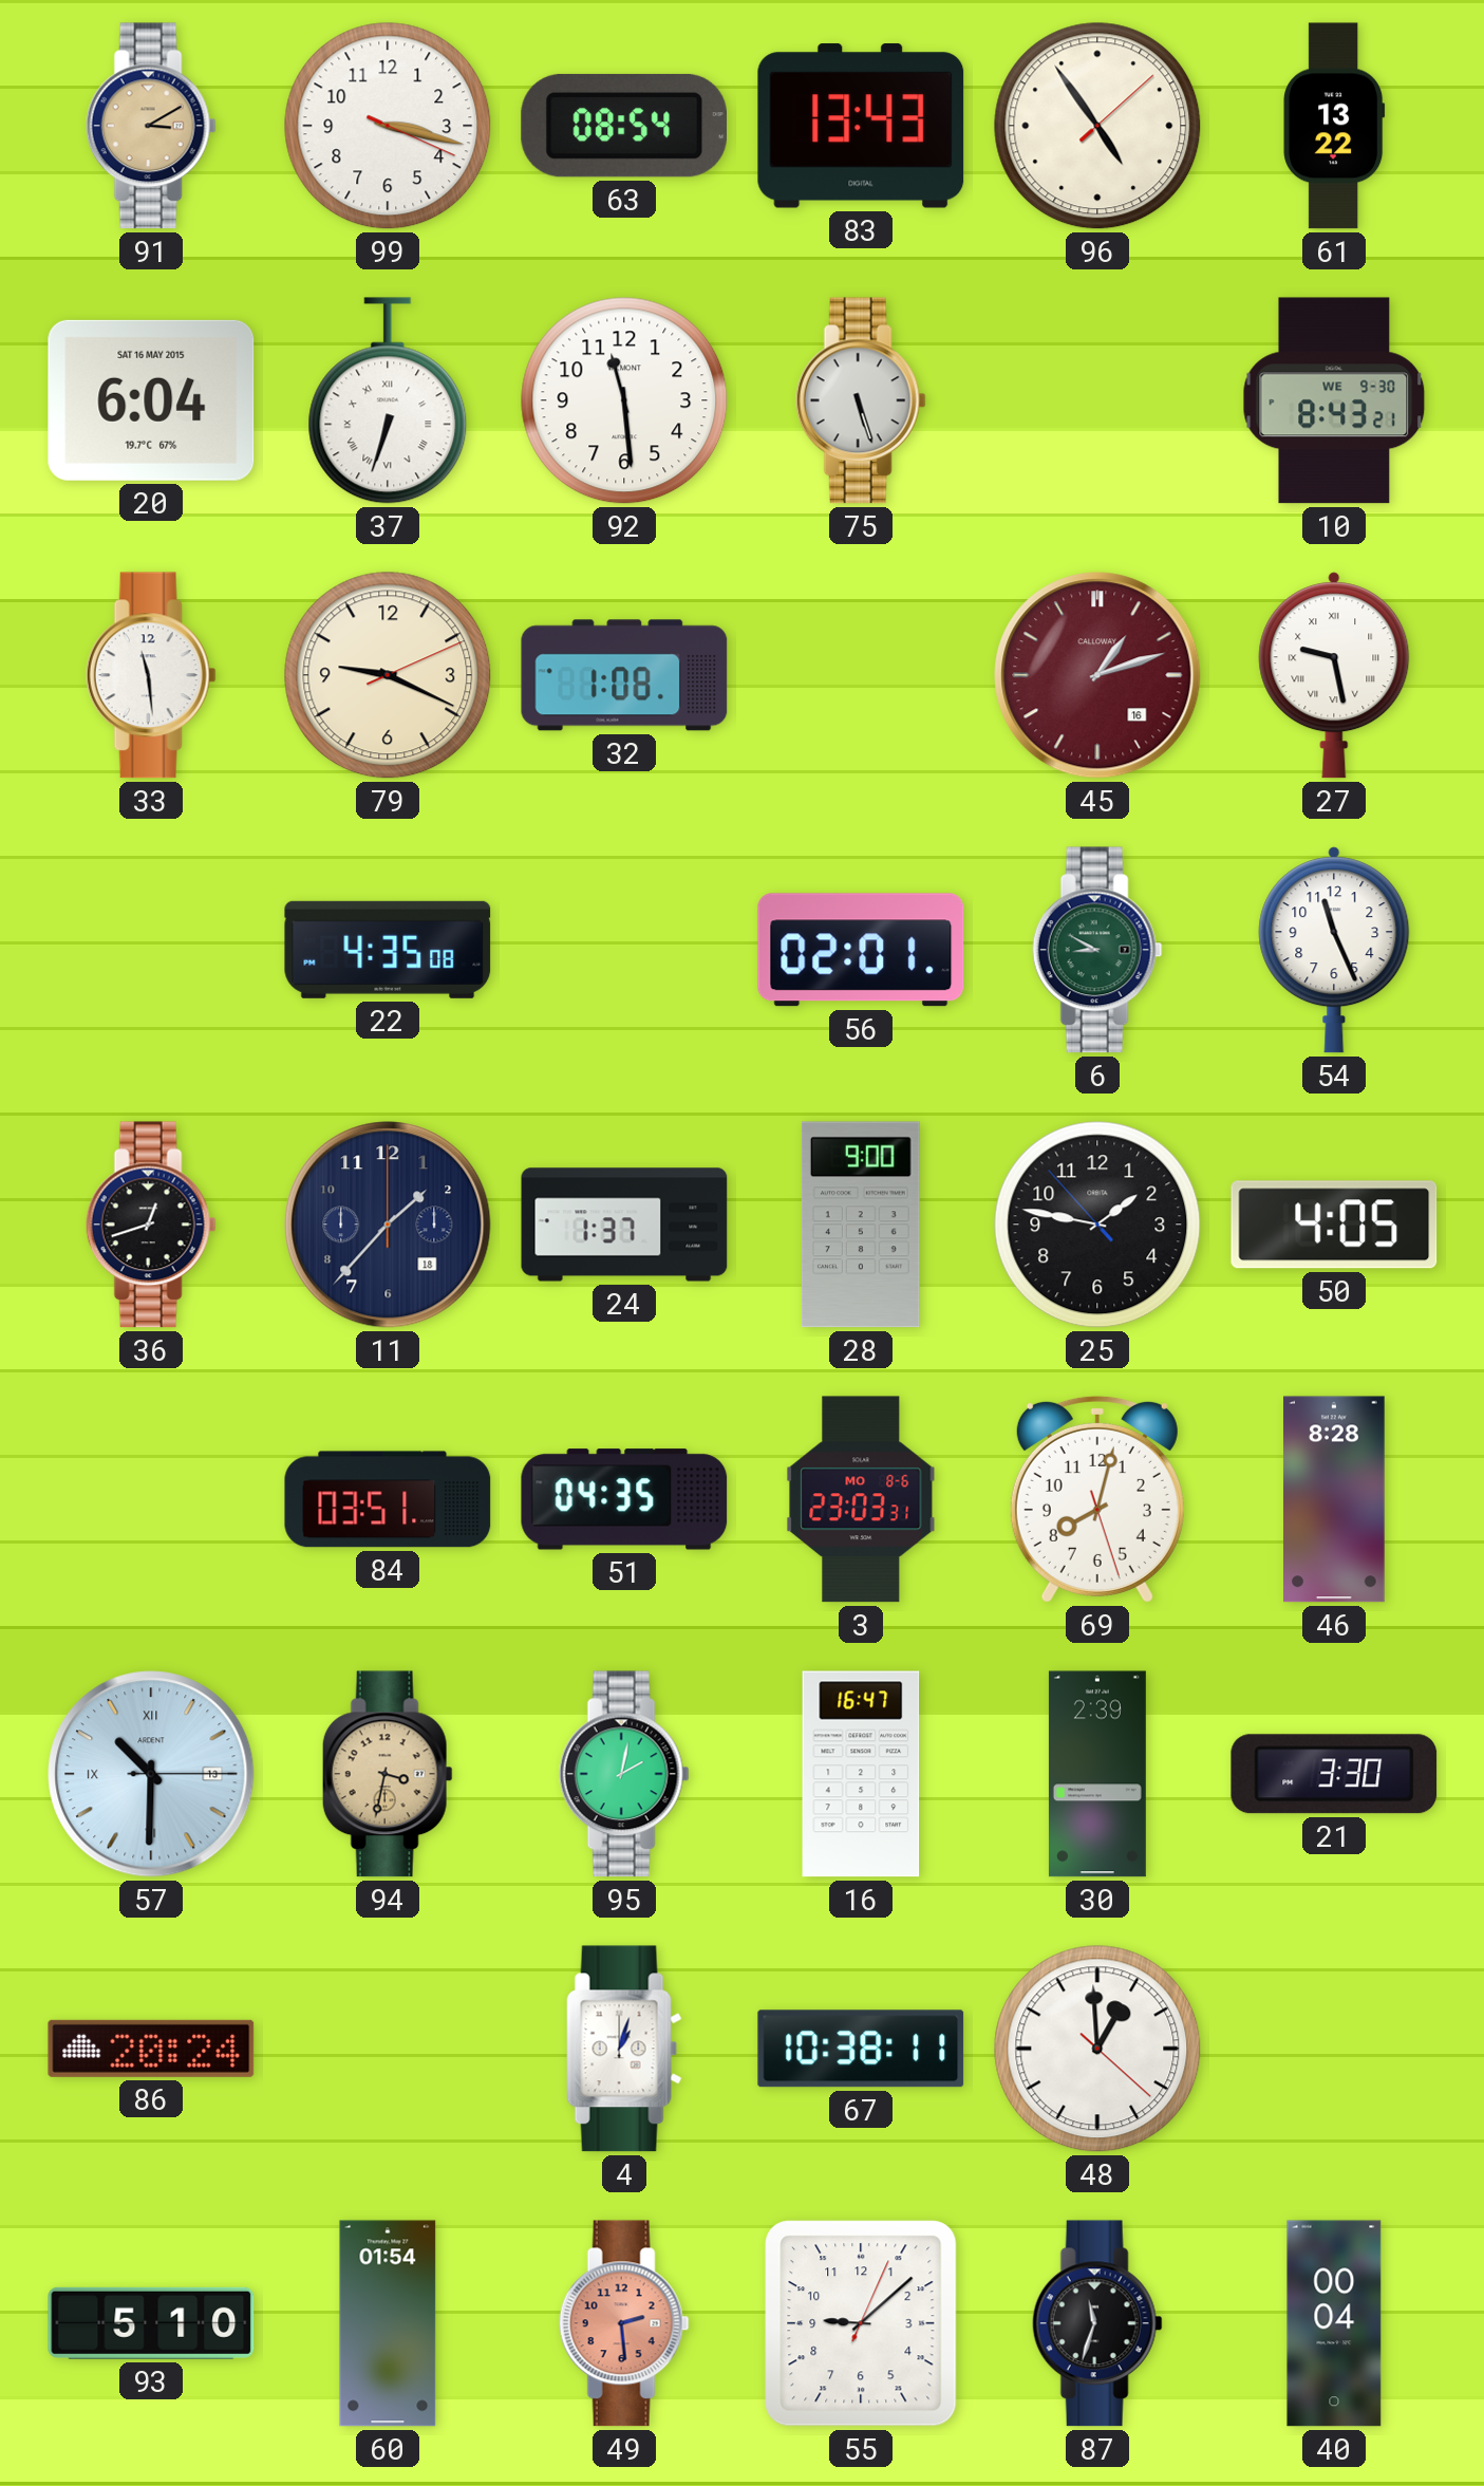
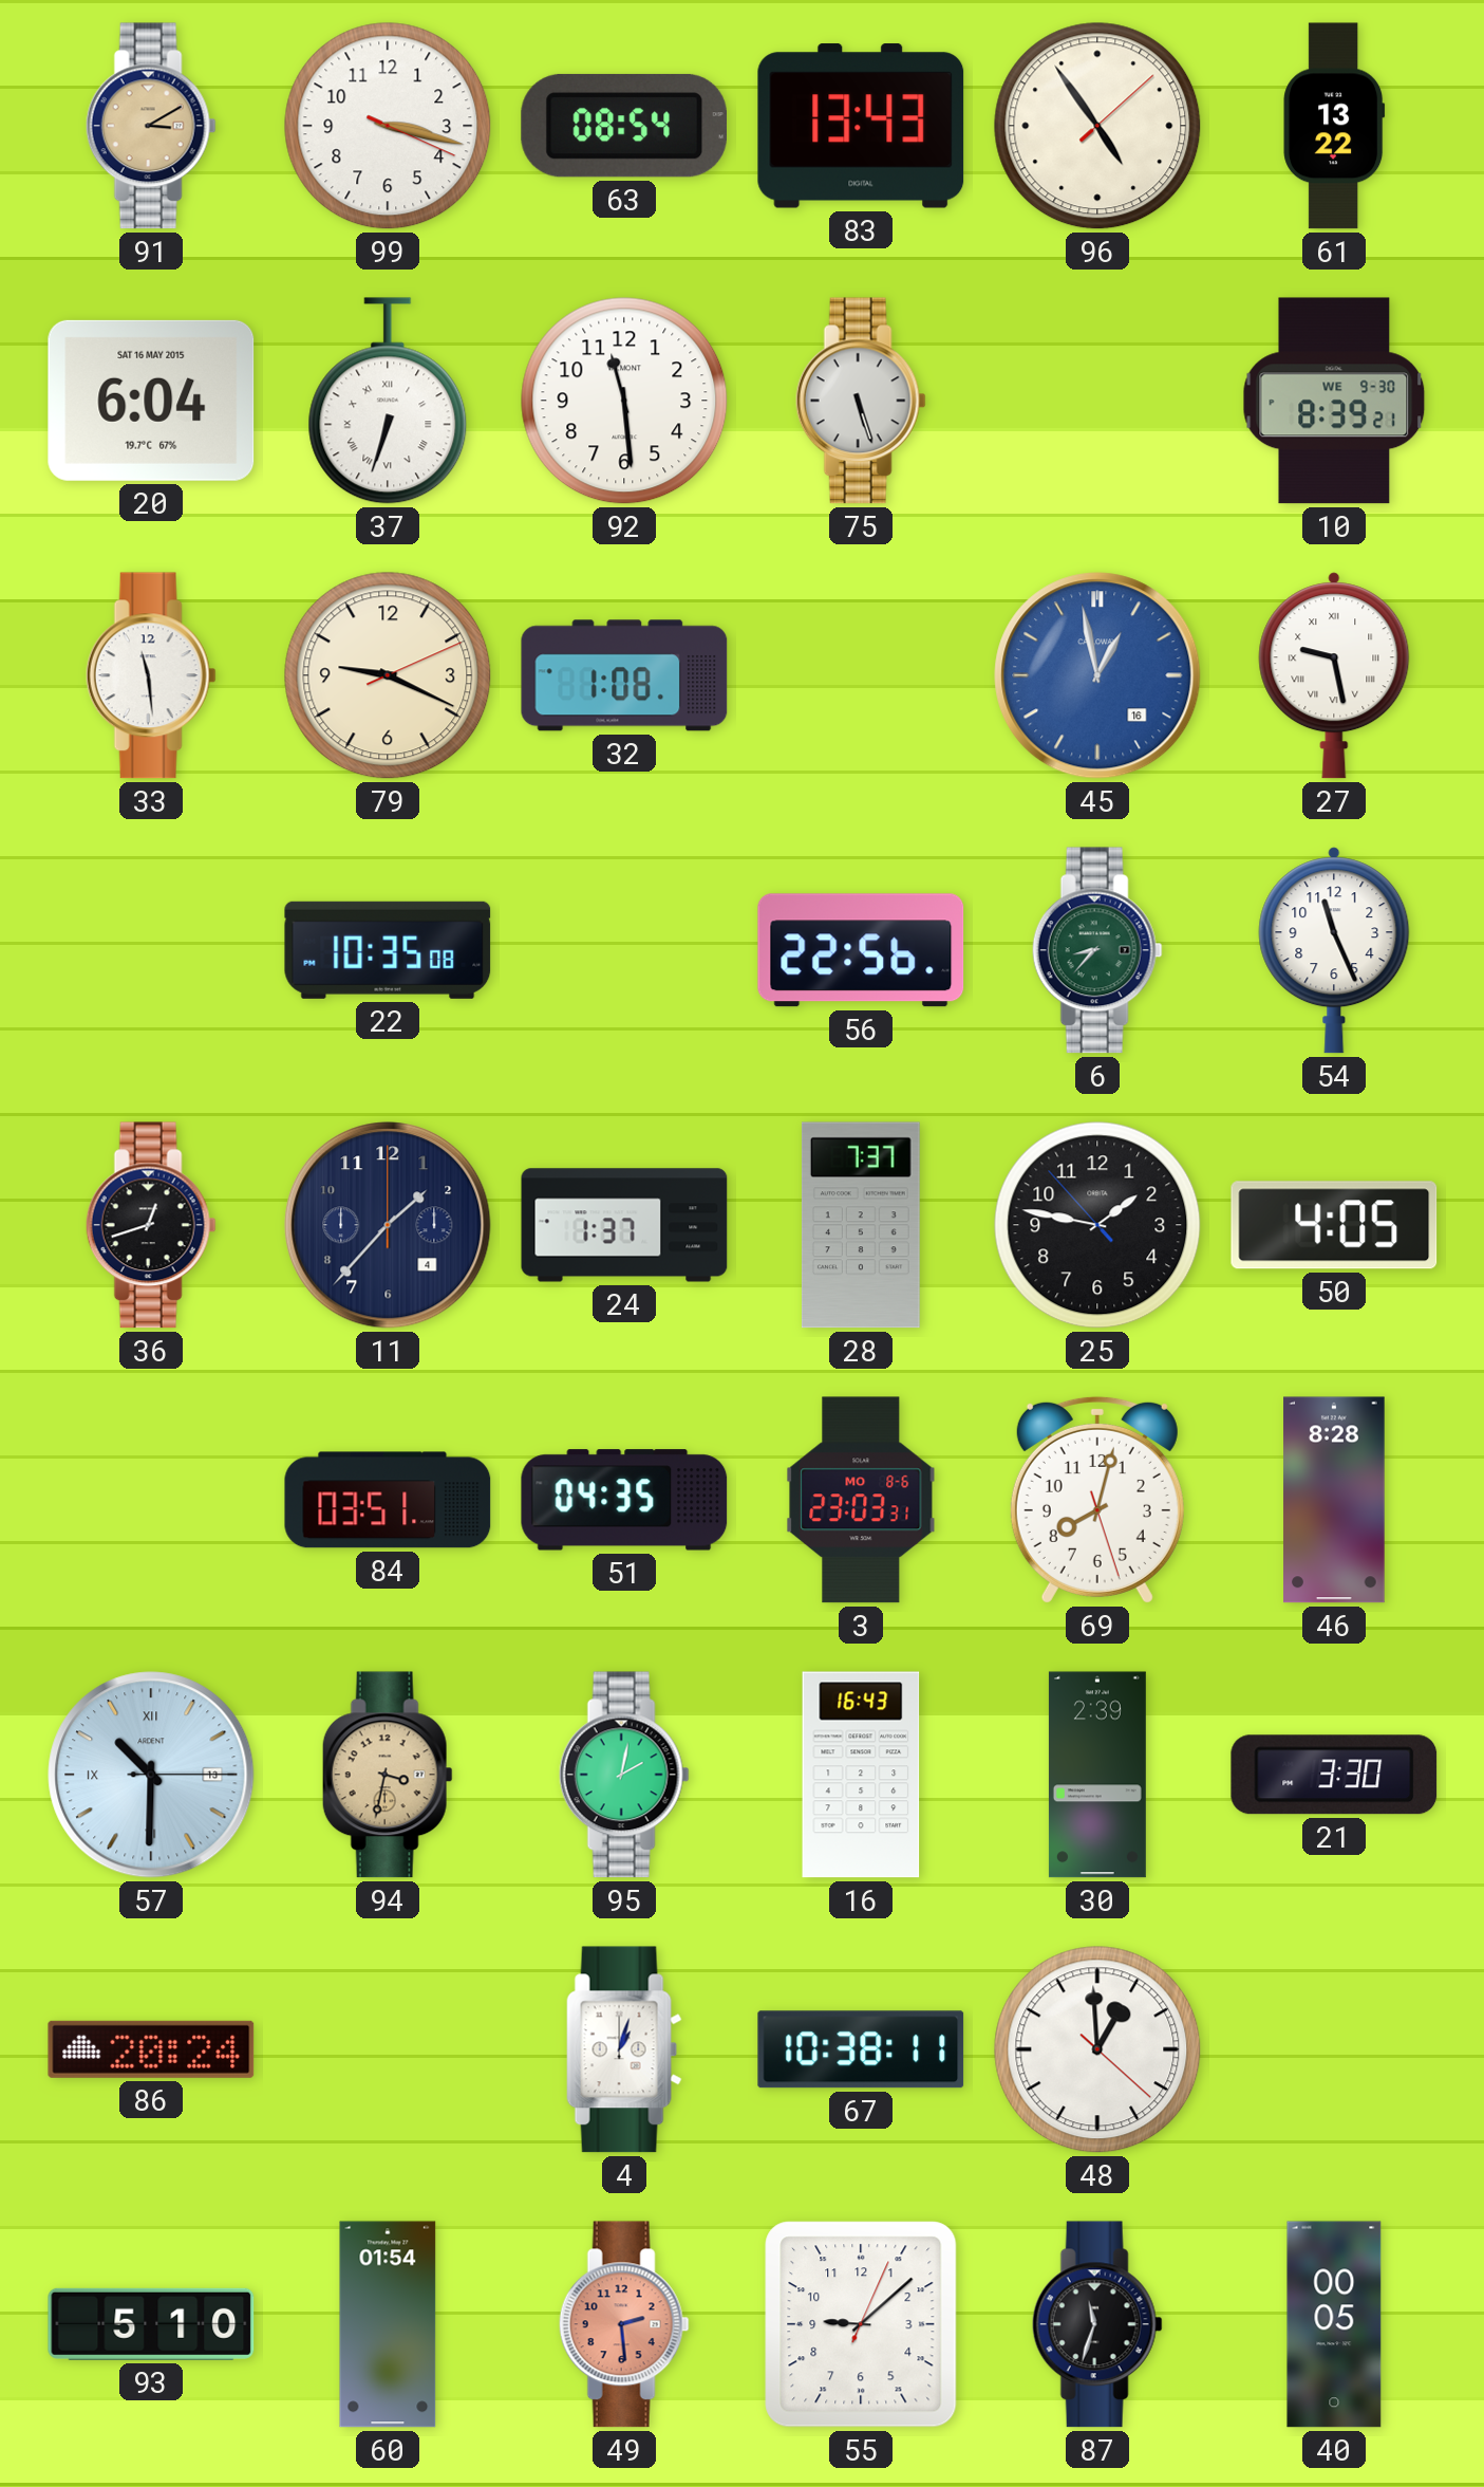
10: 8:43 -> 8:39
45: 1:12 -> 12:58
45 dial: burgundy -> blue
22: 4:35 -> 10:35
56: 02:01 -> 22:56
6: 8:50 -> 8:37
11 date: 18 -> 4
28: 9:00 -> 7:37
16: 16:47 -> 16:43
40: 00:04 -> 00:05
